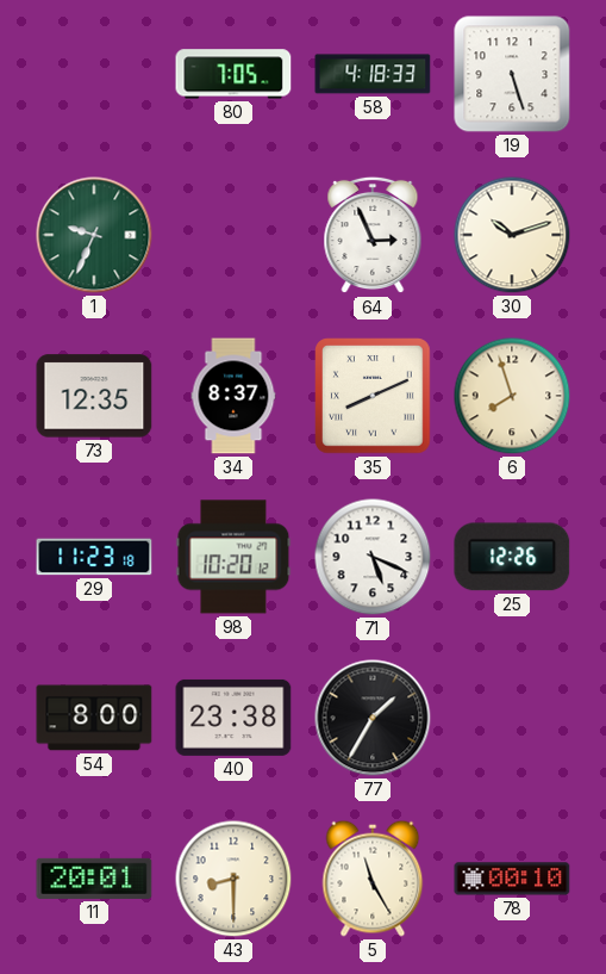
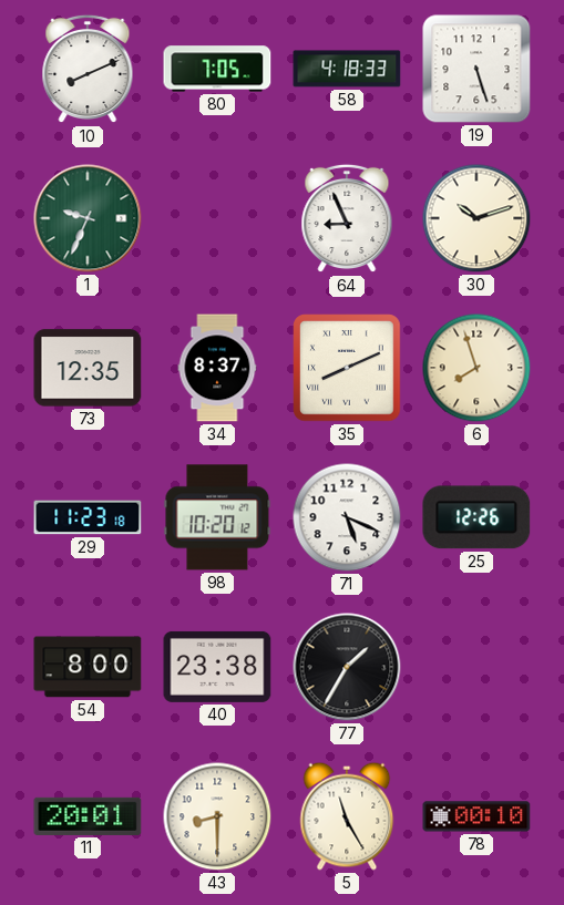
10: none -> 8:11
64: 2:56 -> 8:56
